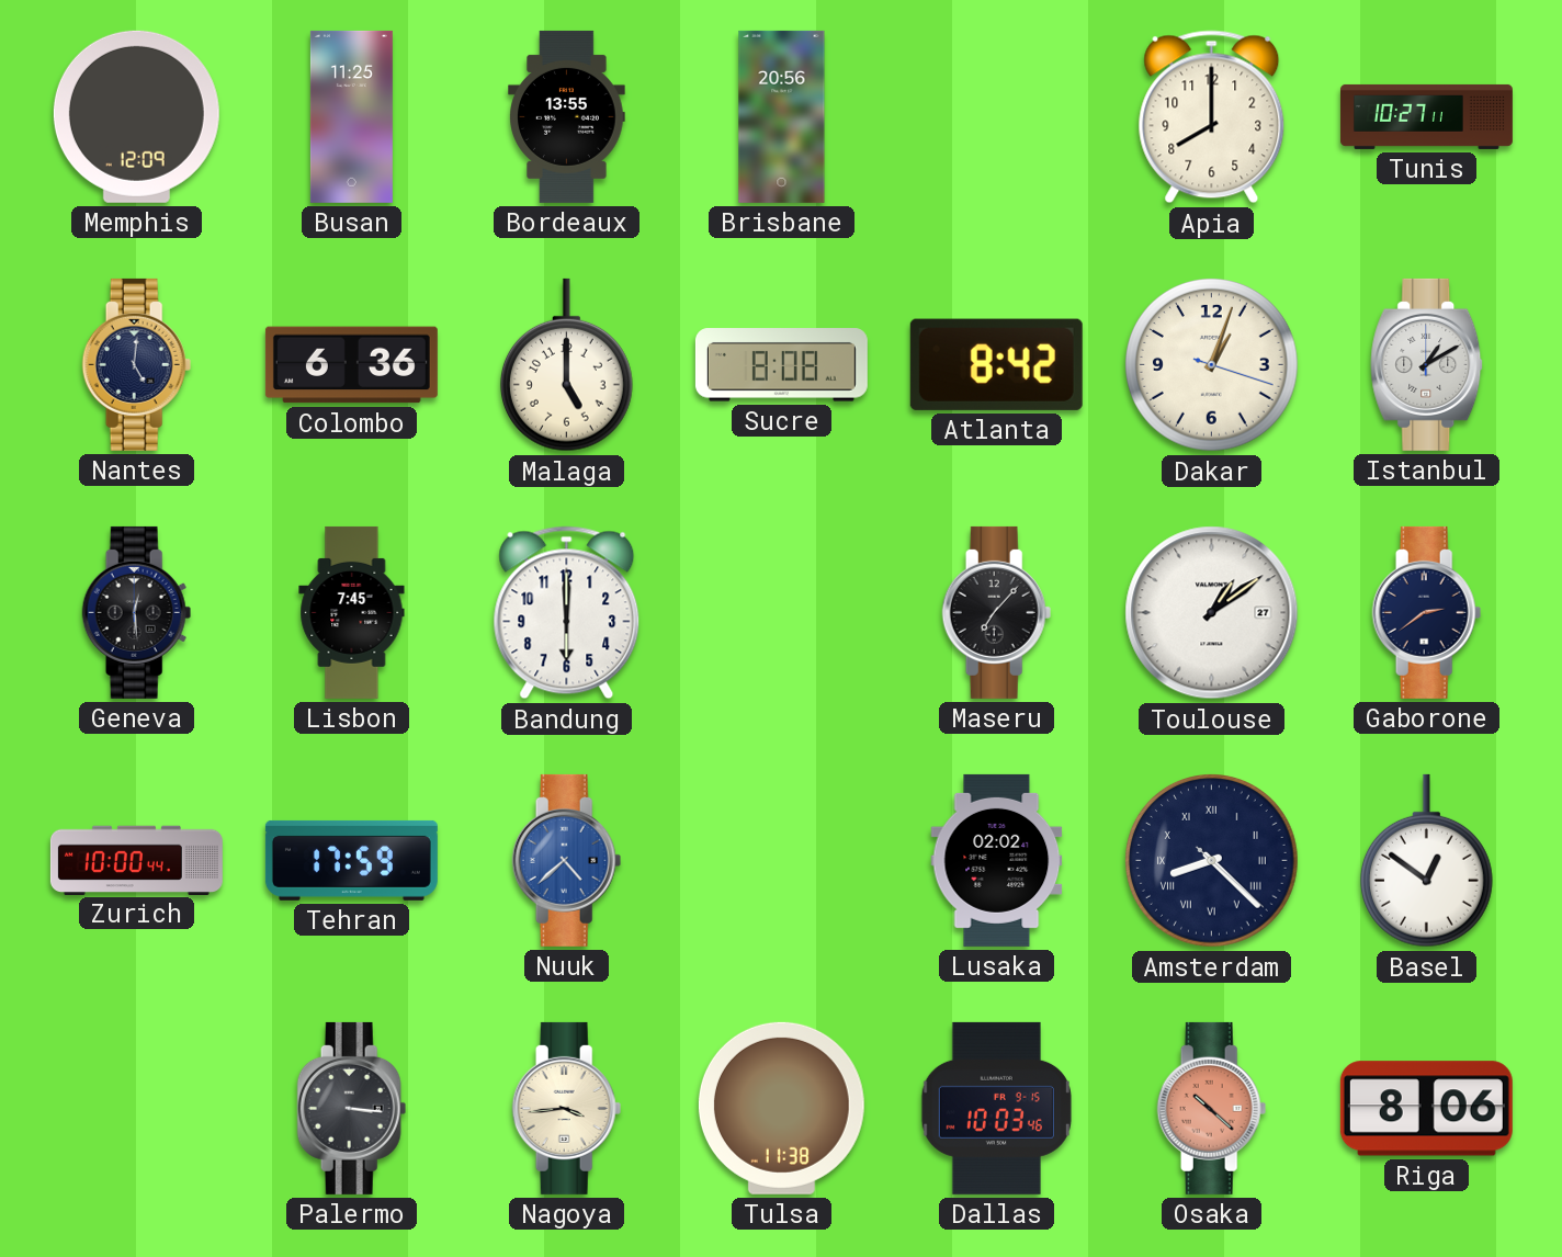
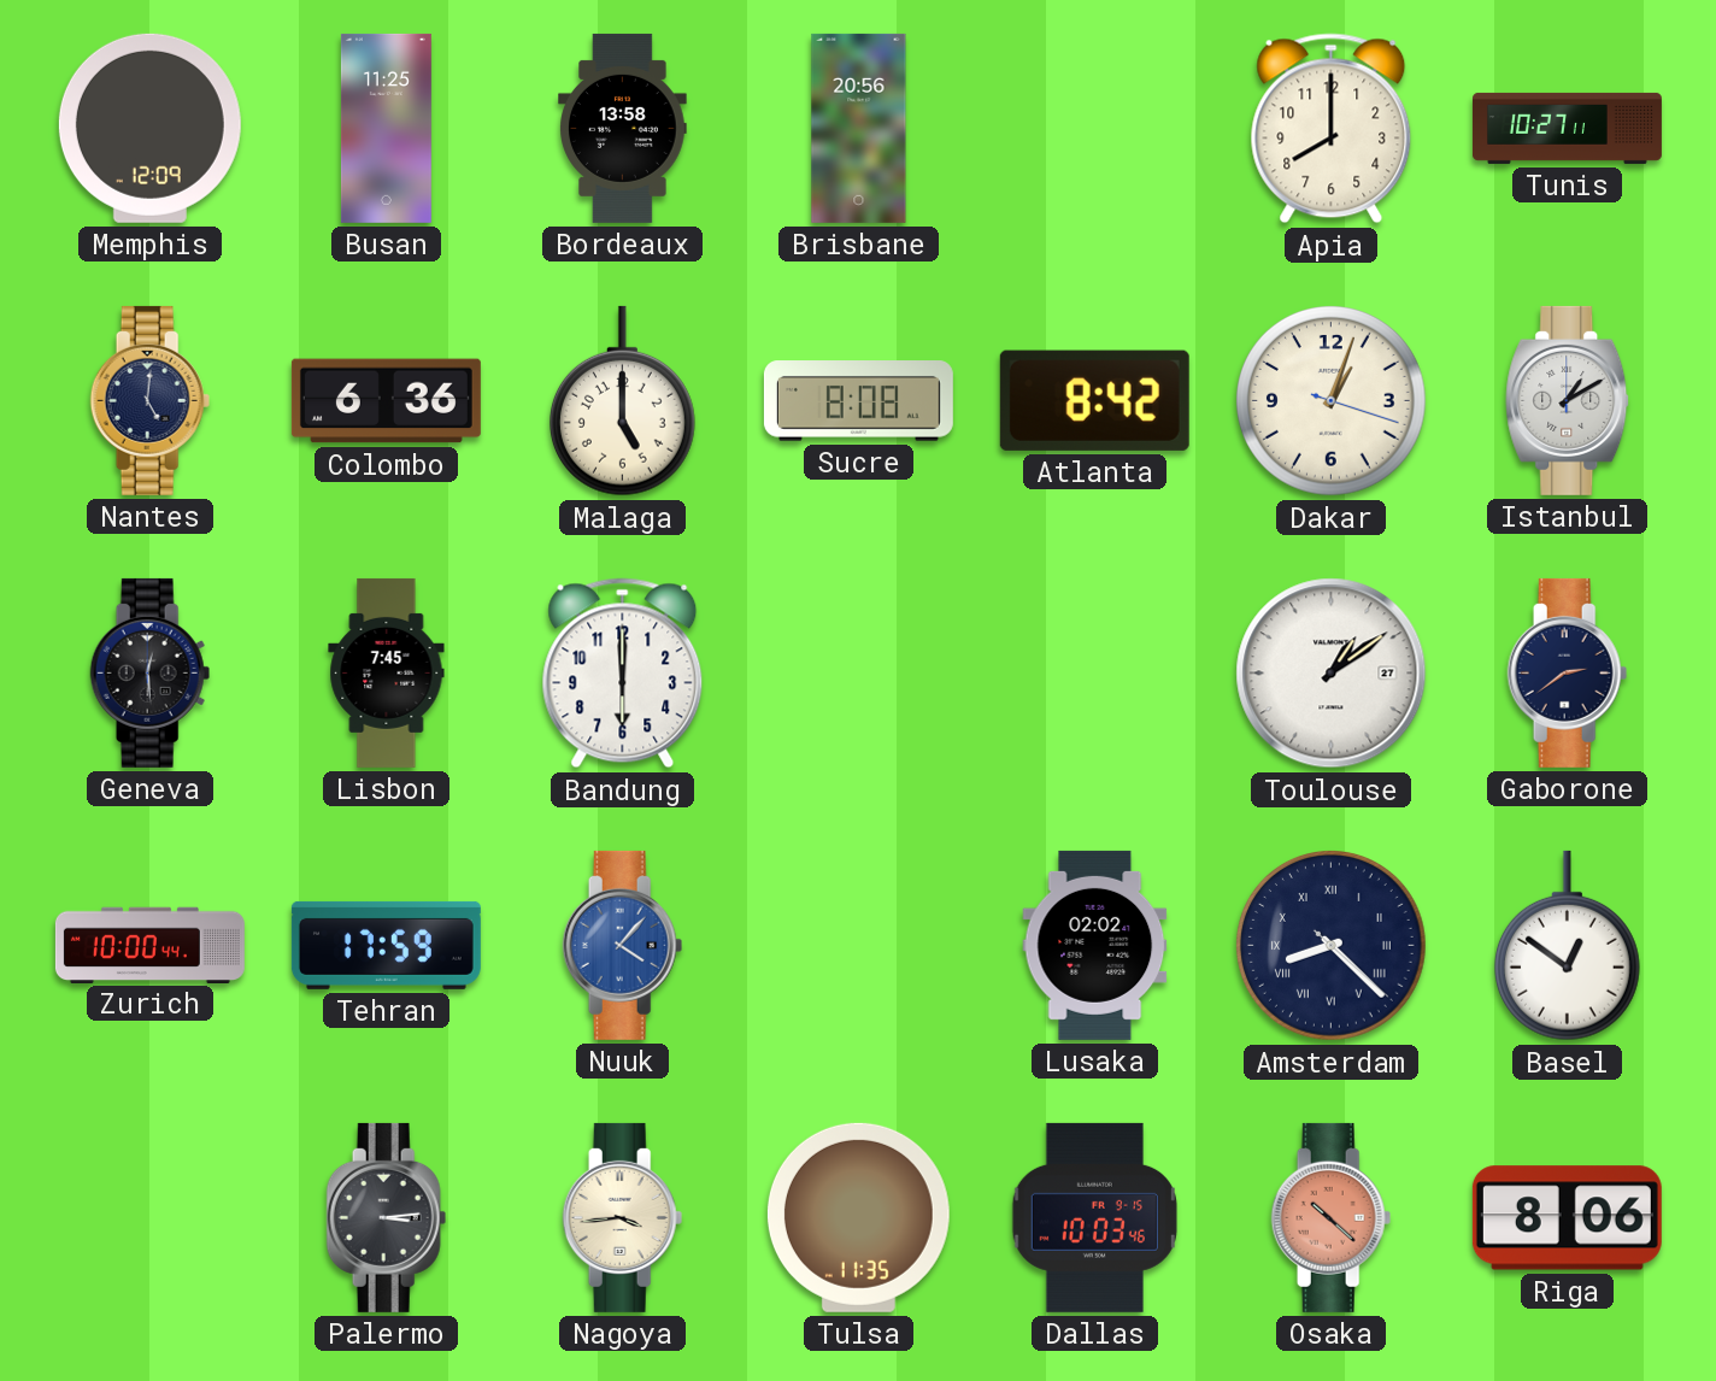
Bordeaux: 13:55 -> 13:58
Maseru: 7:07 -> none
Nuuk: 4:38 -> 4:07
Palermo: 3:16 -> 3:14
Tulsa: 11:38 -> 11:35
